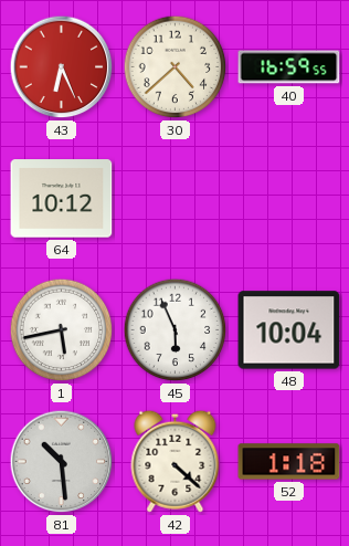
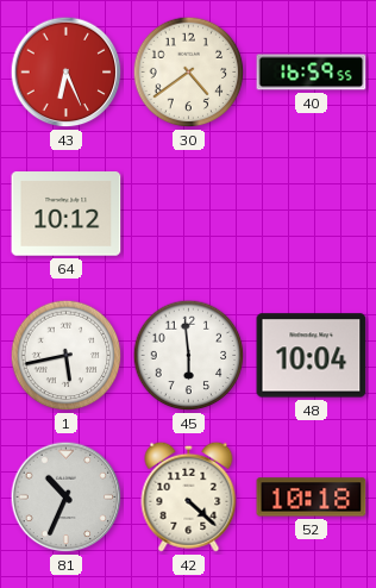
30: 4:38 -> 4:39
45: 5:56 -> 5:59
81: 10:29 -> 10:34
52: 1:18 -> 10:18
